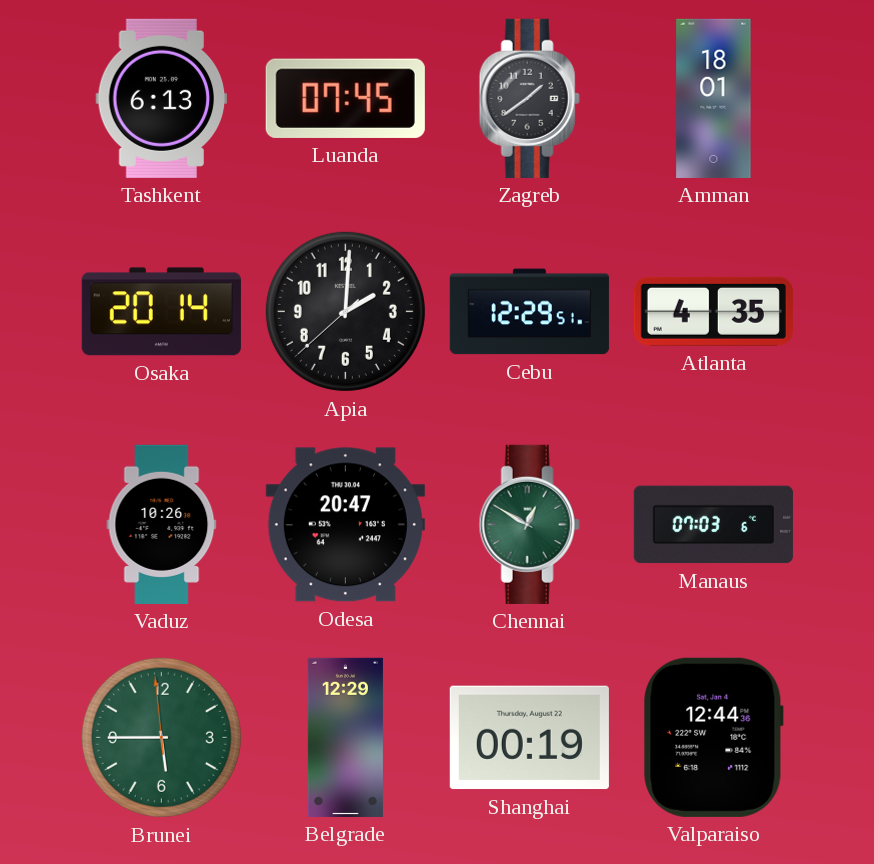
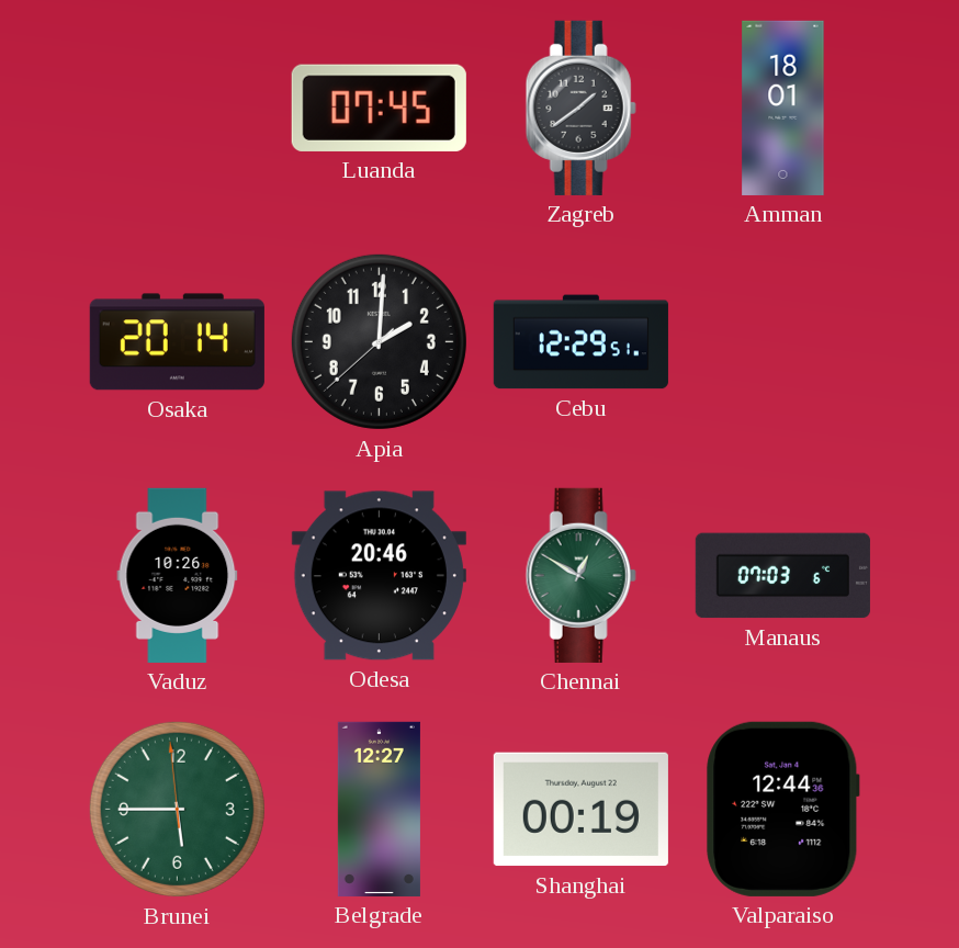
Tashkent: 6:13 -> none
Atlanta: 4:35 -> none
Odesa: 20:47 -> 20:46
Belgrade: 12:29 -> 12:27
